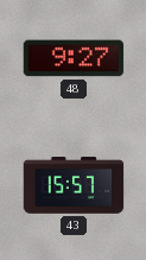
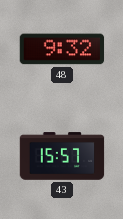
48: 9:27 -> 9:32
